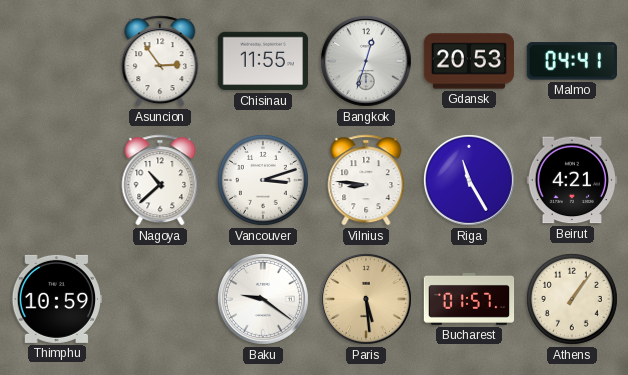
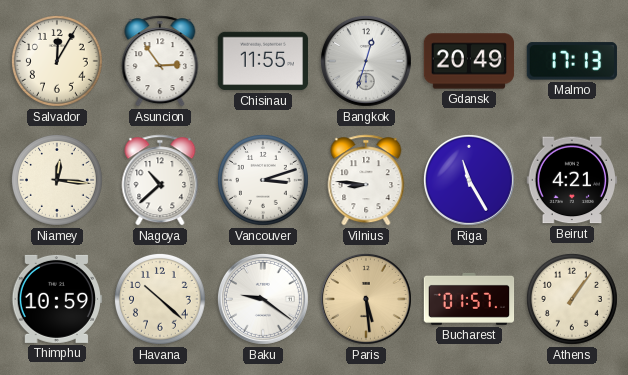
Salvador: none -> 12:05
Gdansk: 20:53 -> 20:49
Malmo: 04:41 -> 17:13
Niamey: none -> 12:16
Havana: none -> 10:22
